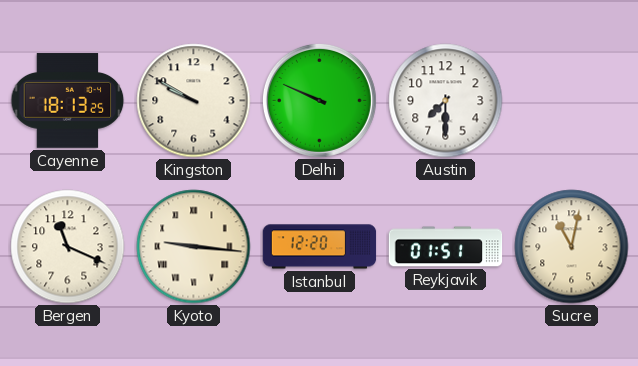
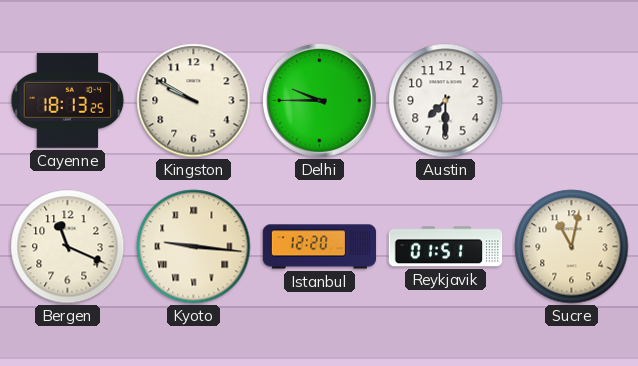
Delhi: 9:49 -> 9:45
